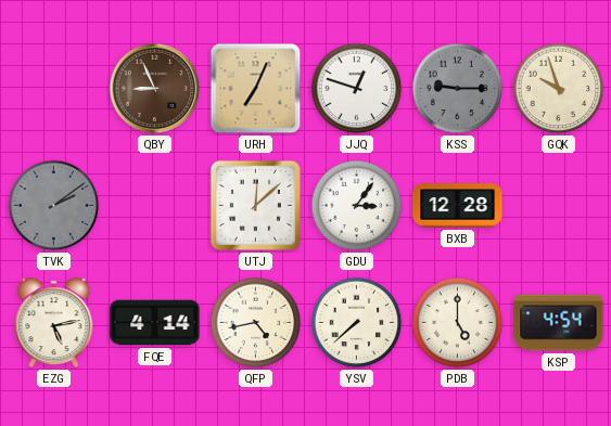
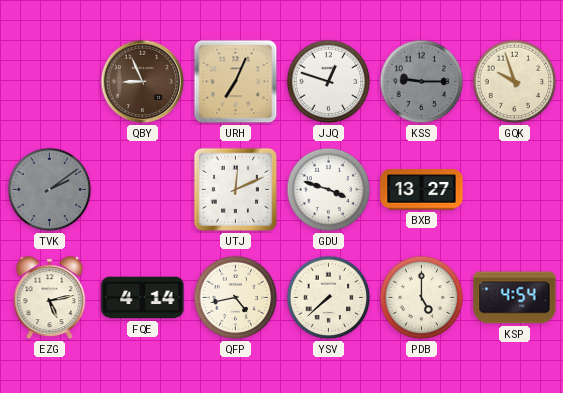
UTJ: 12:08 -> 12:11
GDU: 3:06 -> 3:48
BXB: 12:28 -> 13:27
